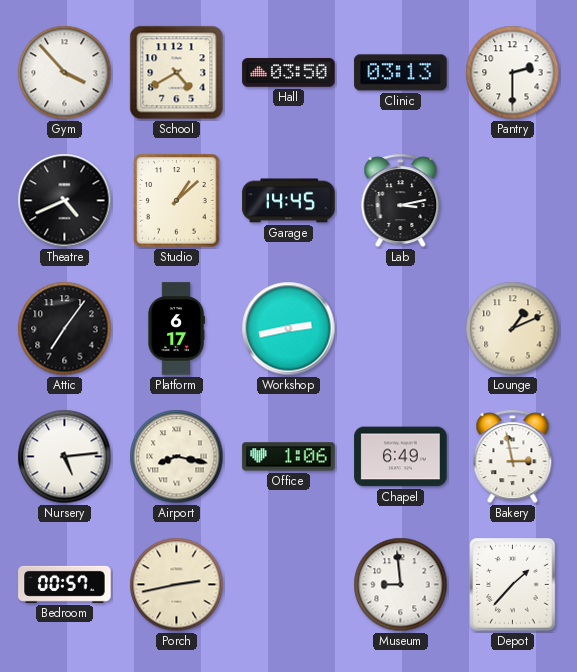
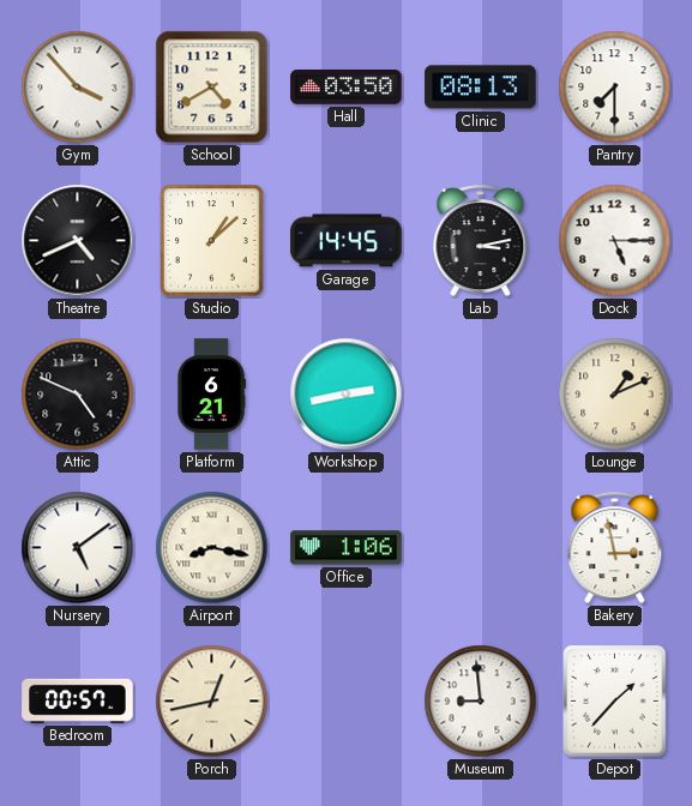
Clinic: 03:13 -> 08:13
Pantry: 2:30 -> 7:30
Dock: none -> 5:15
Attic: 7:06 -> 4:49
Platform: 6:17 -> 6:21
Nursery: 5:14 -> 5:09
Chapel: 6:49 -> none
Porch: 2:43 -> 12:43
